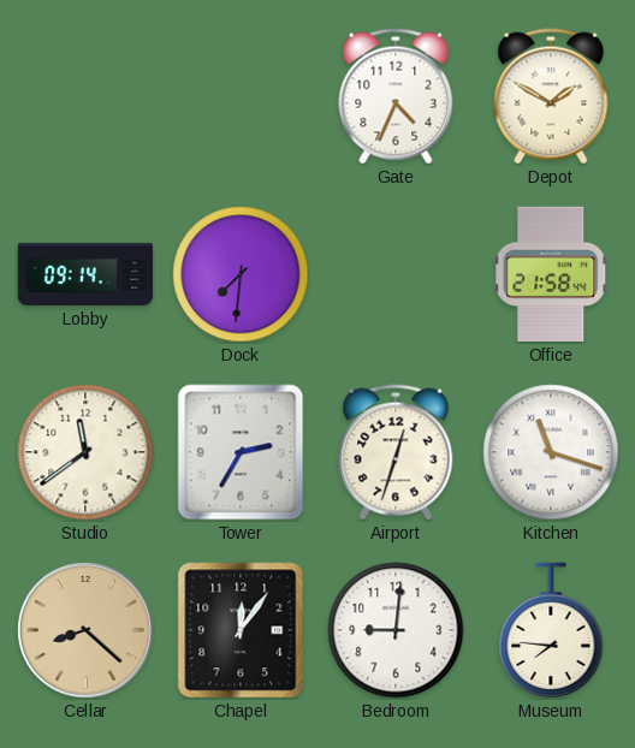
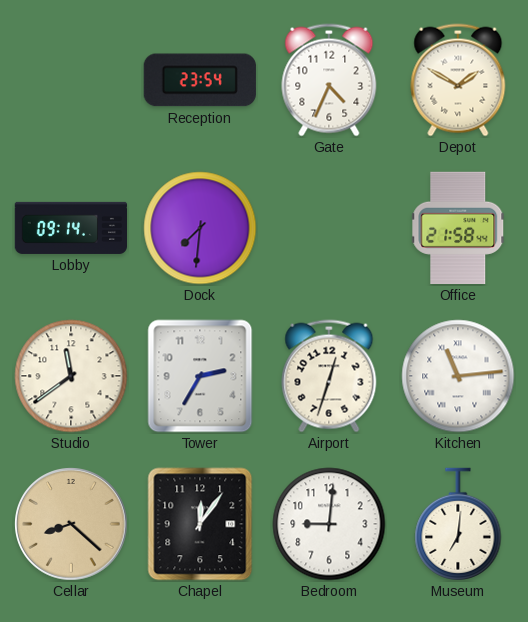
Reception: none -> 23:54
Kitchen: 11:18 -> 11:14
Museum: 7:46 -> 7:01
